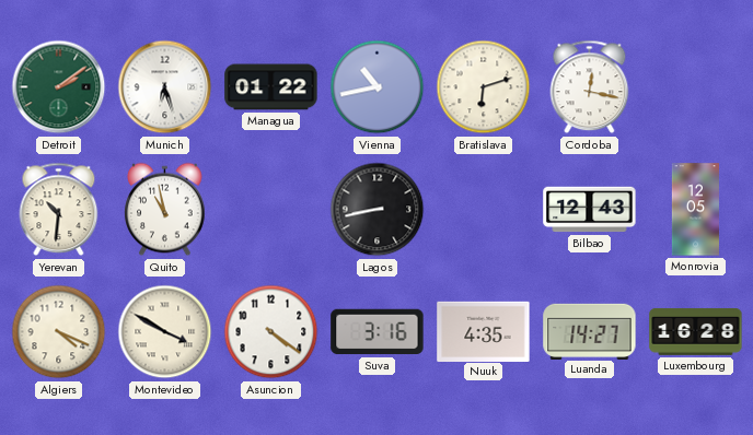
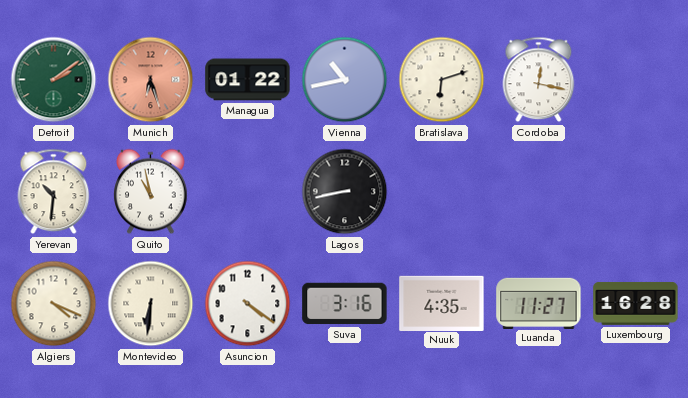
Munich dial: white -> salmon
Bilbao: 12:43 -> none
Monrovia: 12:05 -> none
Montevideo: 3:50 -> 6:31
Luanda: 14:27 -> 11:27
